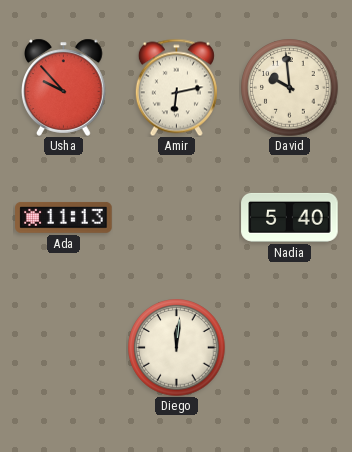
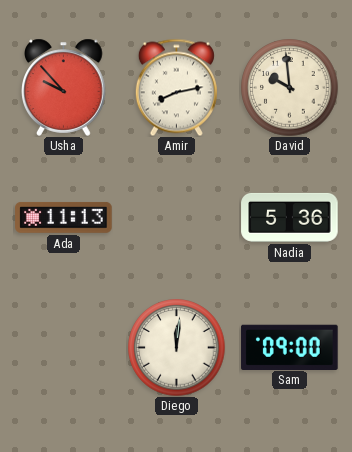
Amir: 6:13 -> 8:13
Nadia: 5:40 -> 5:36
Sam: none -> 09:00
